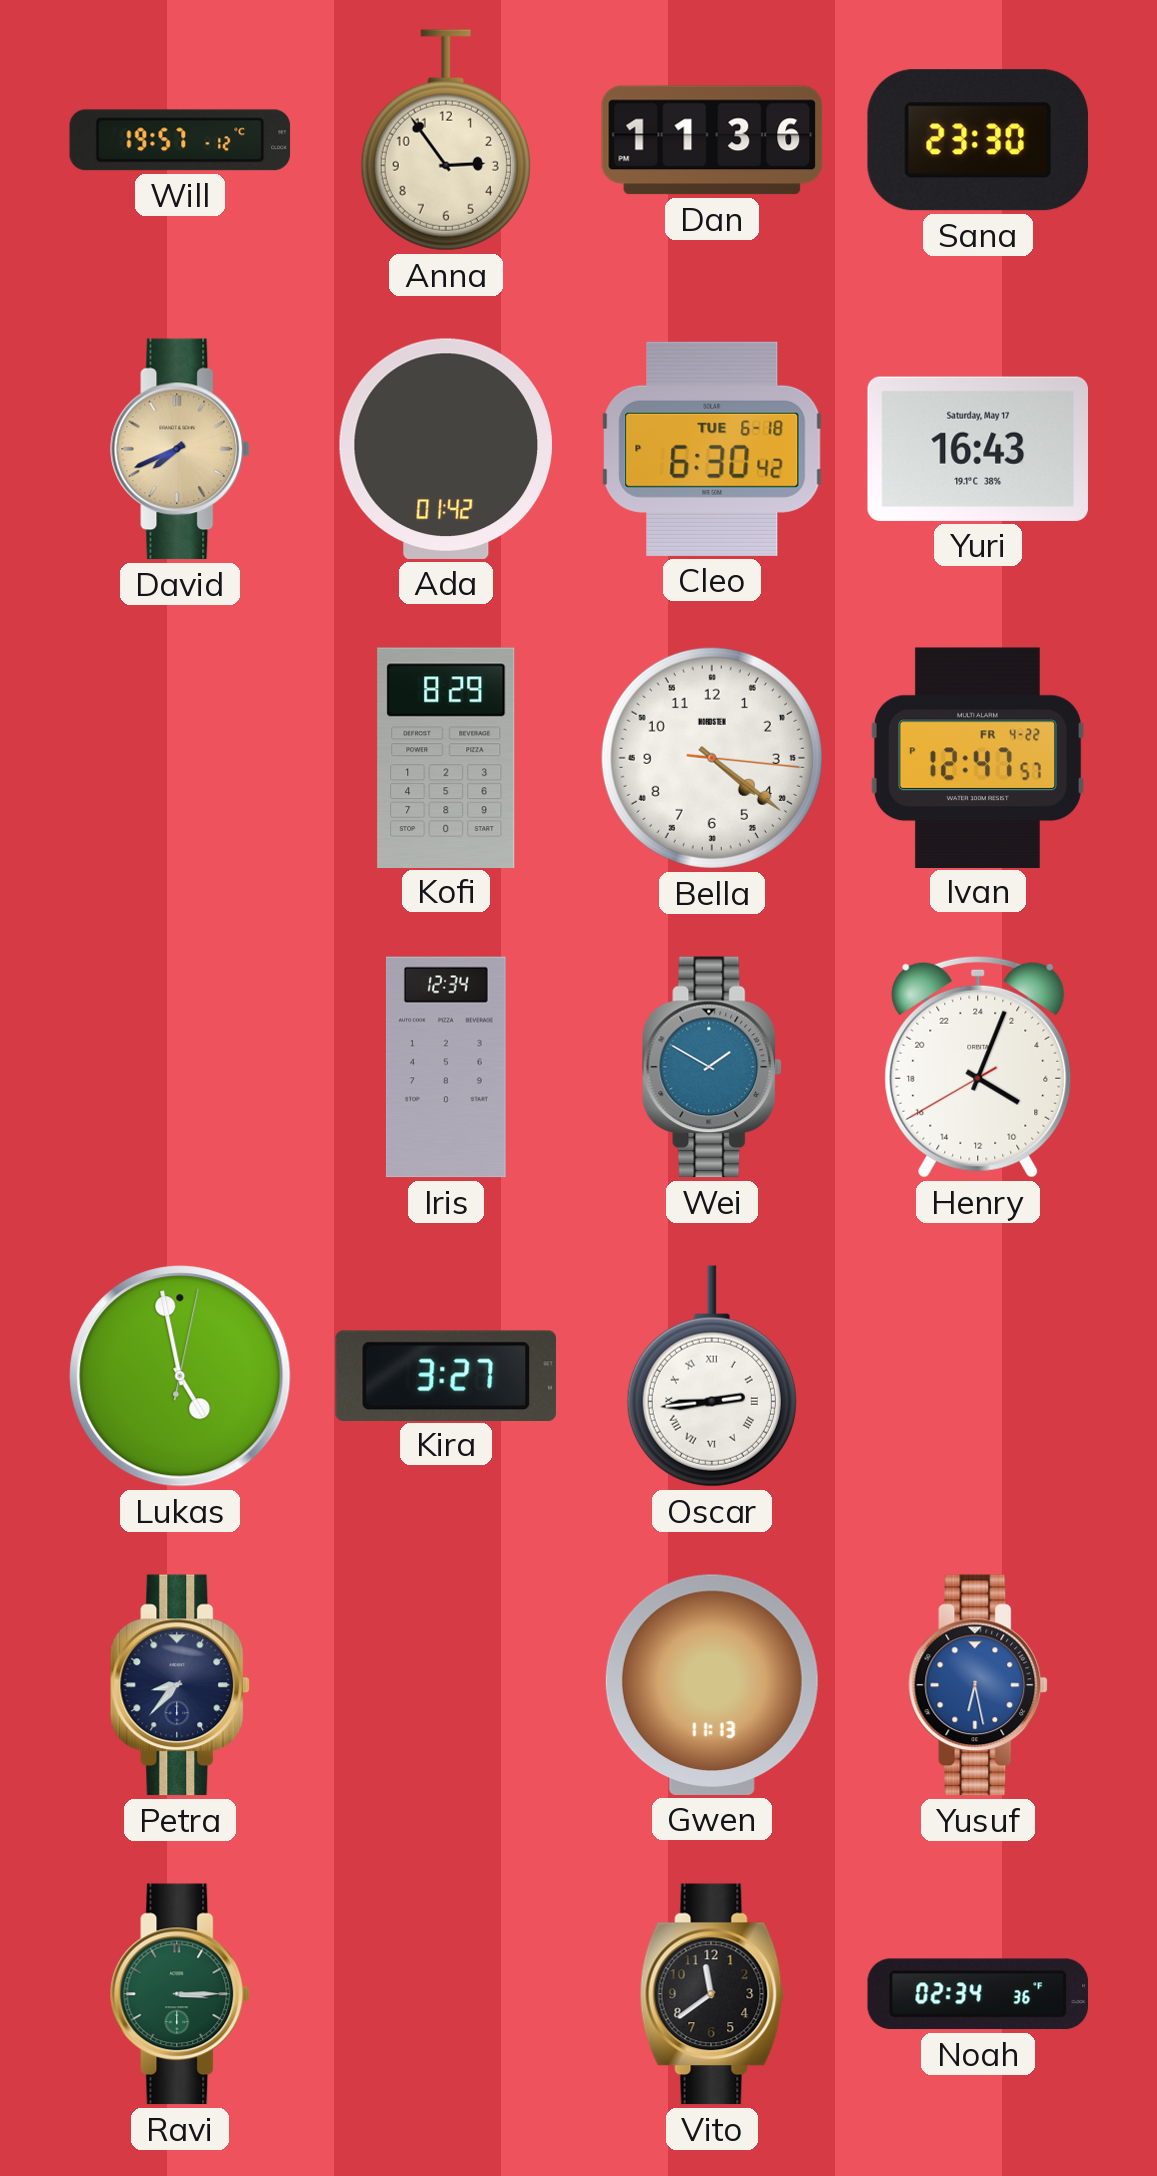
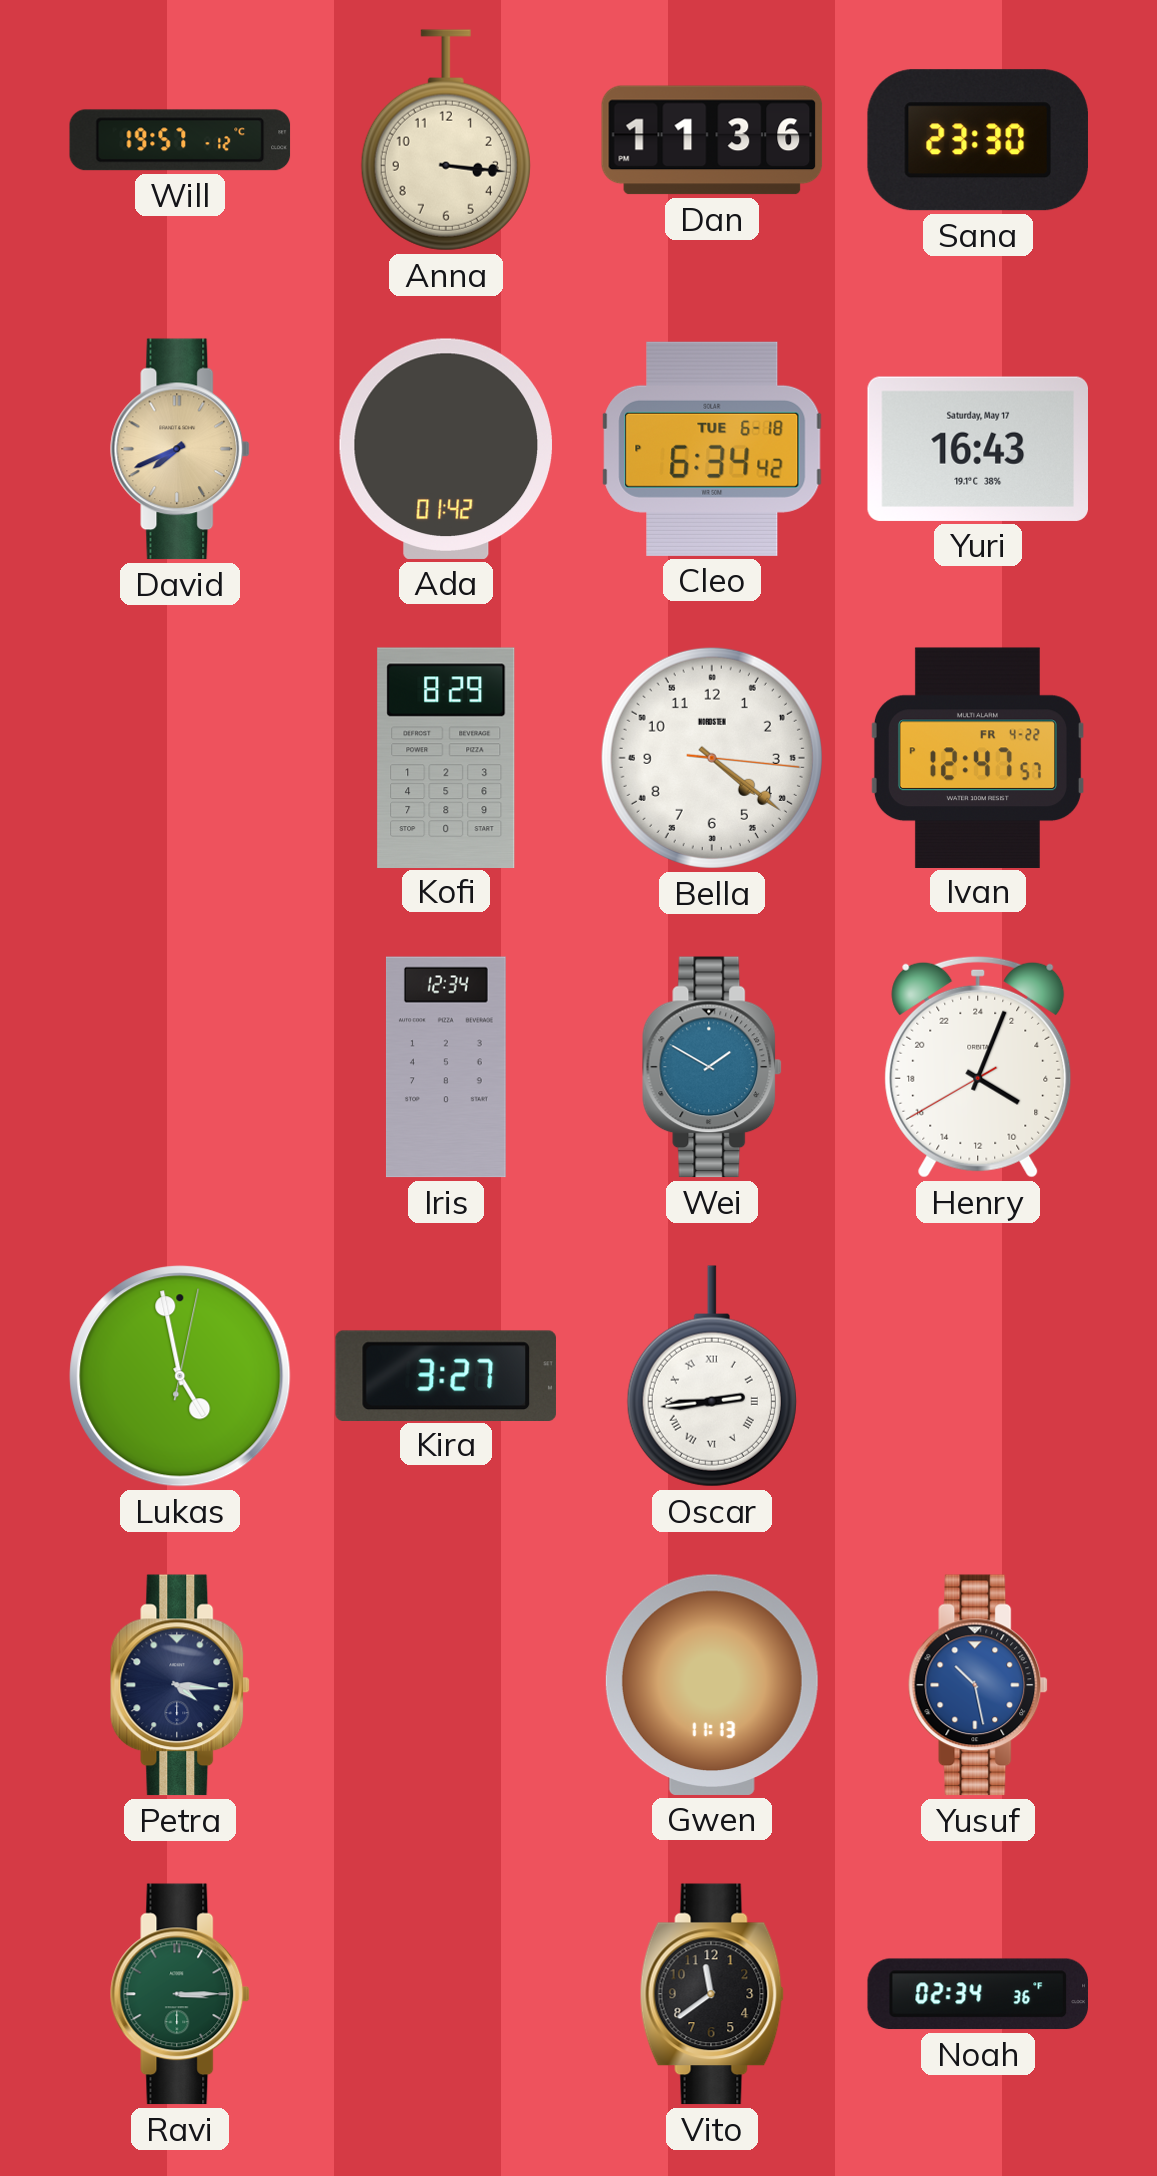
Anna: 2:54 -> 3:16
Cleo: 6:30 -> 6:34
Petra: 8:37 -> 4:16
Yusuf: 6:28 -> 10:28
